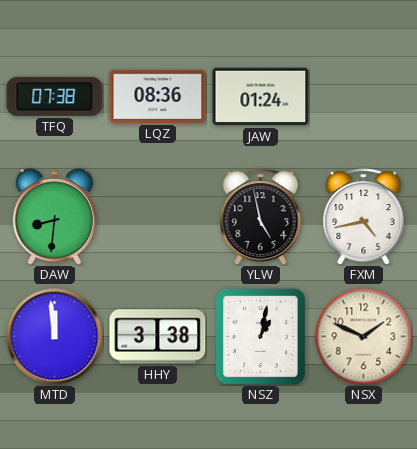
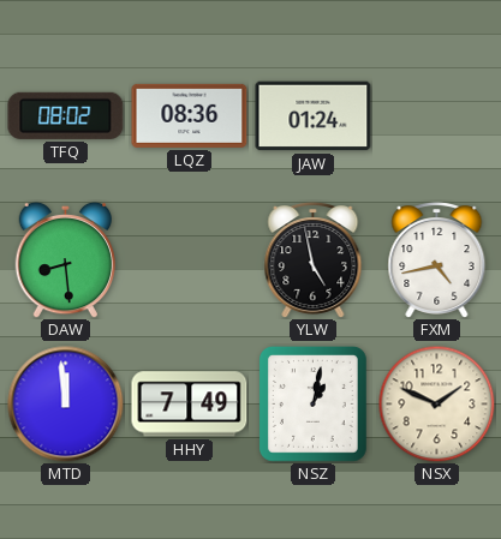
TFQ: 07:38 -> 08:02
DAW: 8:31 -> 8:29
HHY: 3:38 -> 7:49
